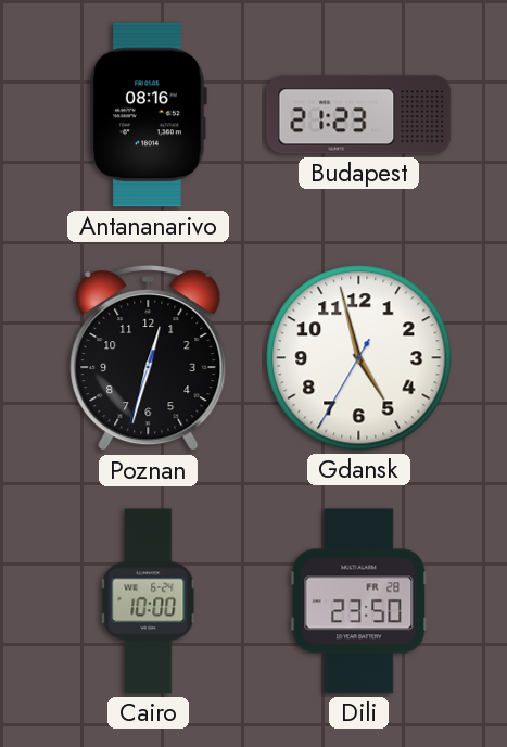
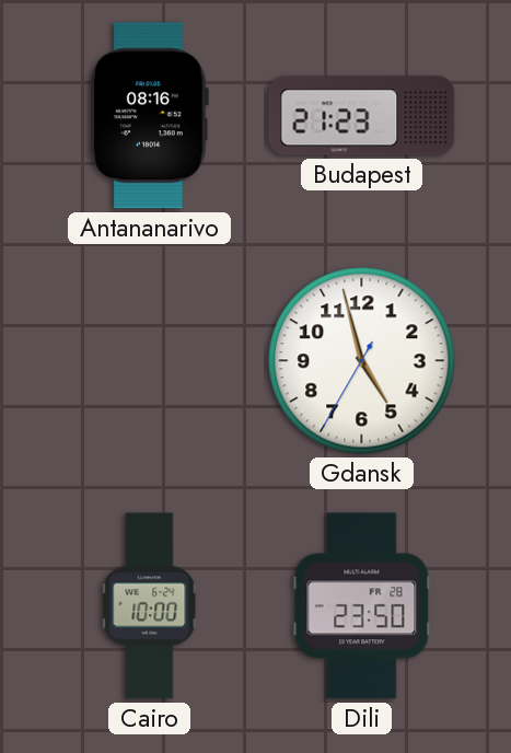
Poznan: 12:32 -> none
